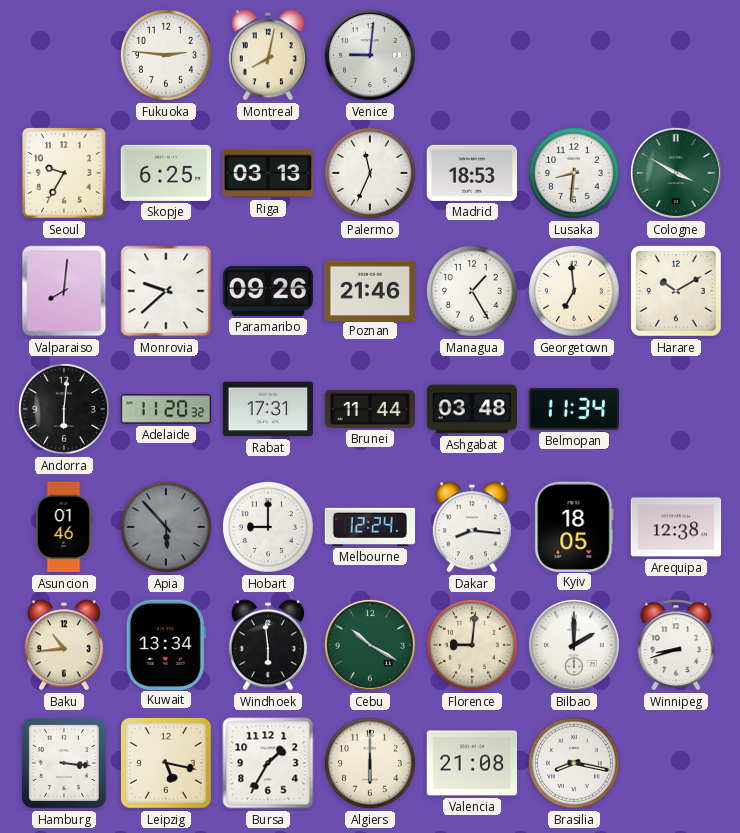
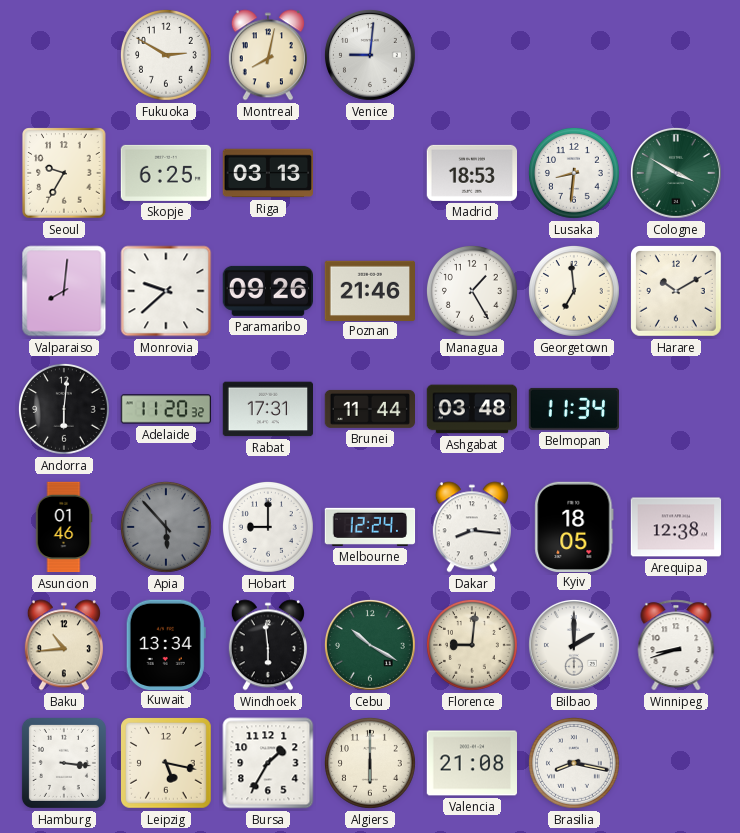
Fukuoka: 2:46 -> 2:50
Palermo: 11:34 -> none
